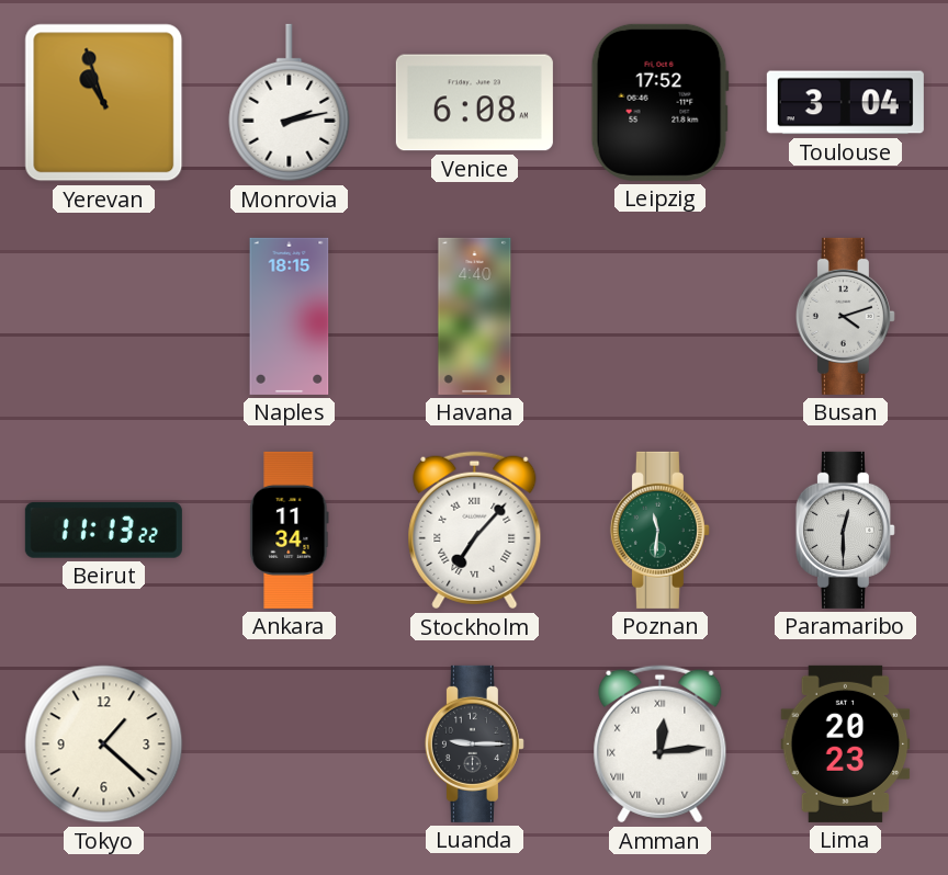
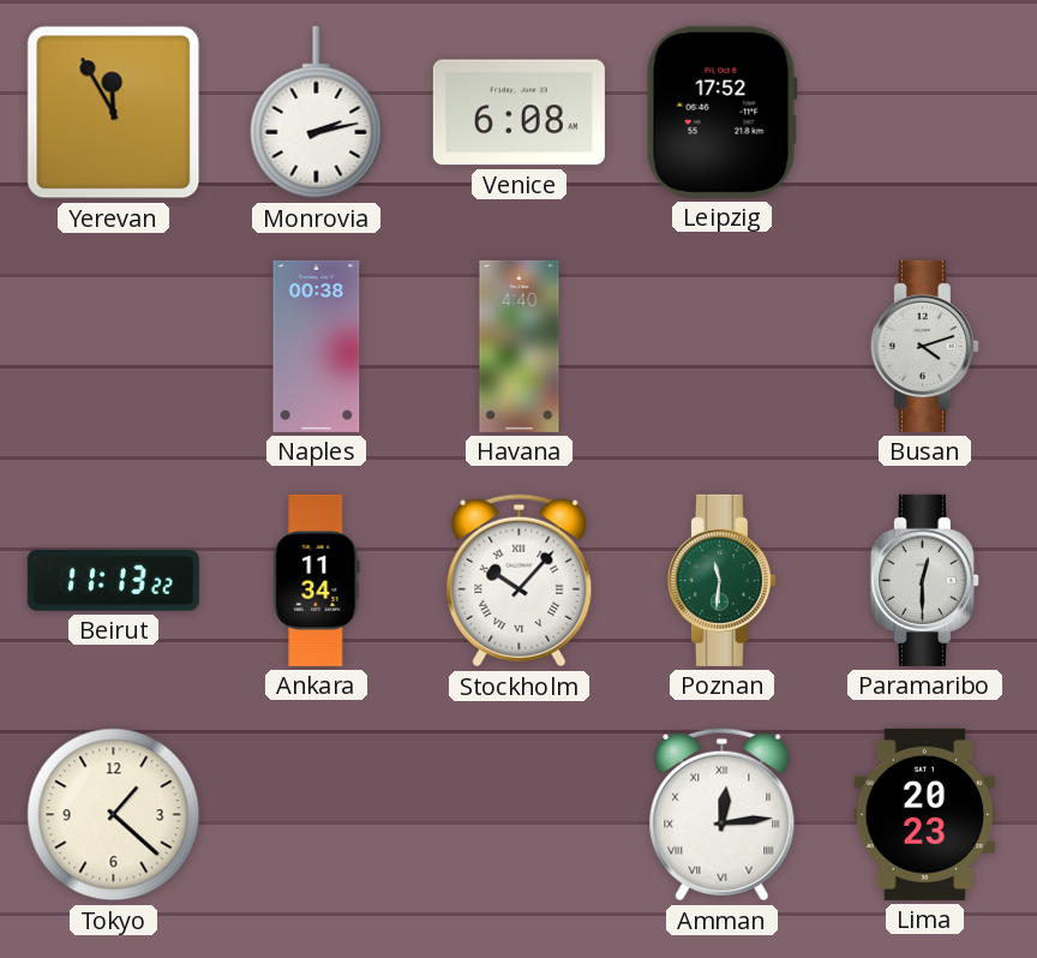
Yerevan: 10:57 -> 11:55
Toulouse: 3:04 -> none
Naples: 18:15 -> 00:38
Stockholm: 7:07 -> 10:07
Luanda: 9:15 -> none
